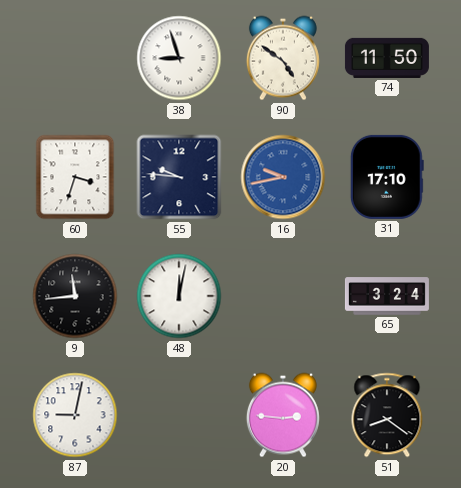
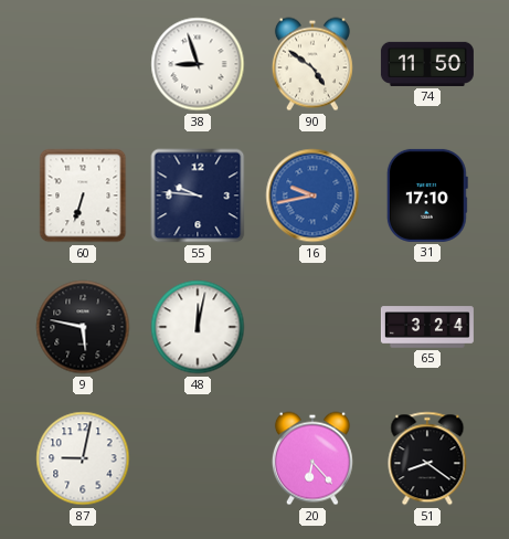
60: 3:33 -> 6:33
9: 11:44 -> 5:47
20: 2:46 -> 6:23
